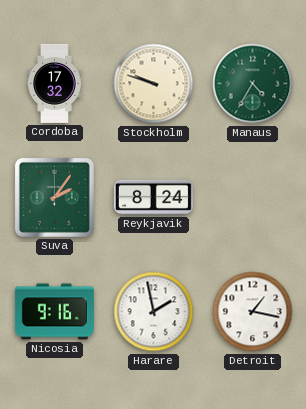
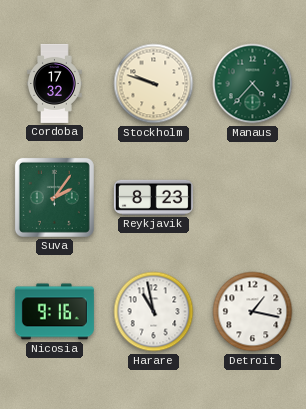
Manaus: 4:35 -> 4:37
Reykjavik: 8:24 -> 8:23
Harare: 1:58 -> 10:58
